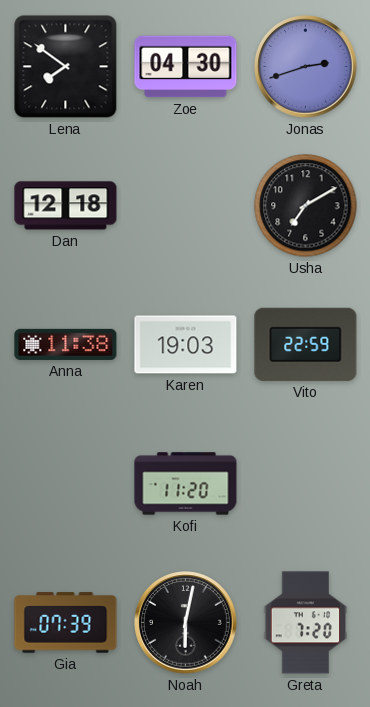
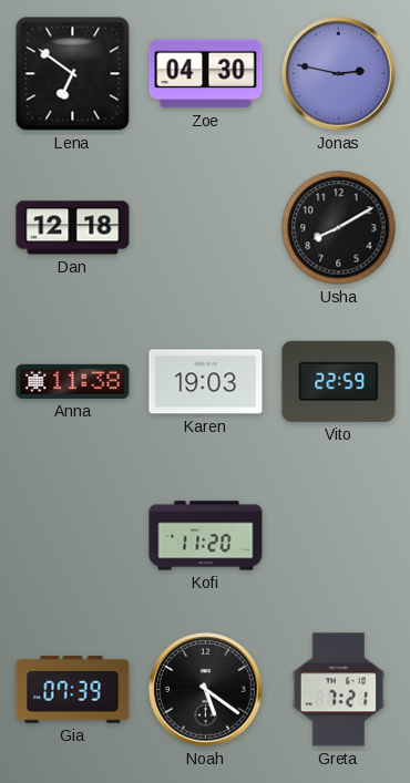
Lena: 7:51 -> 6:51
Jonas: 2:42 -> 2:47
Usha: 7:10 -> 8:10
Noah: 6:02 -> 5:21
Greta: 7:20 -> 7:21
